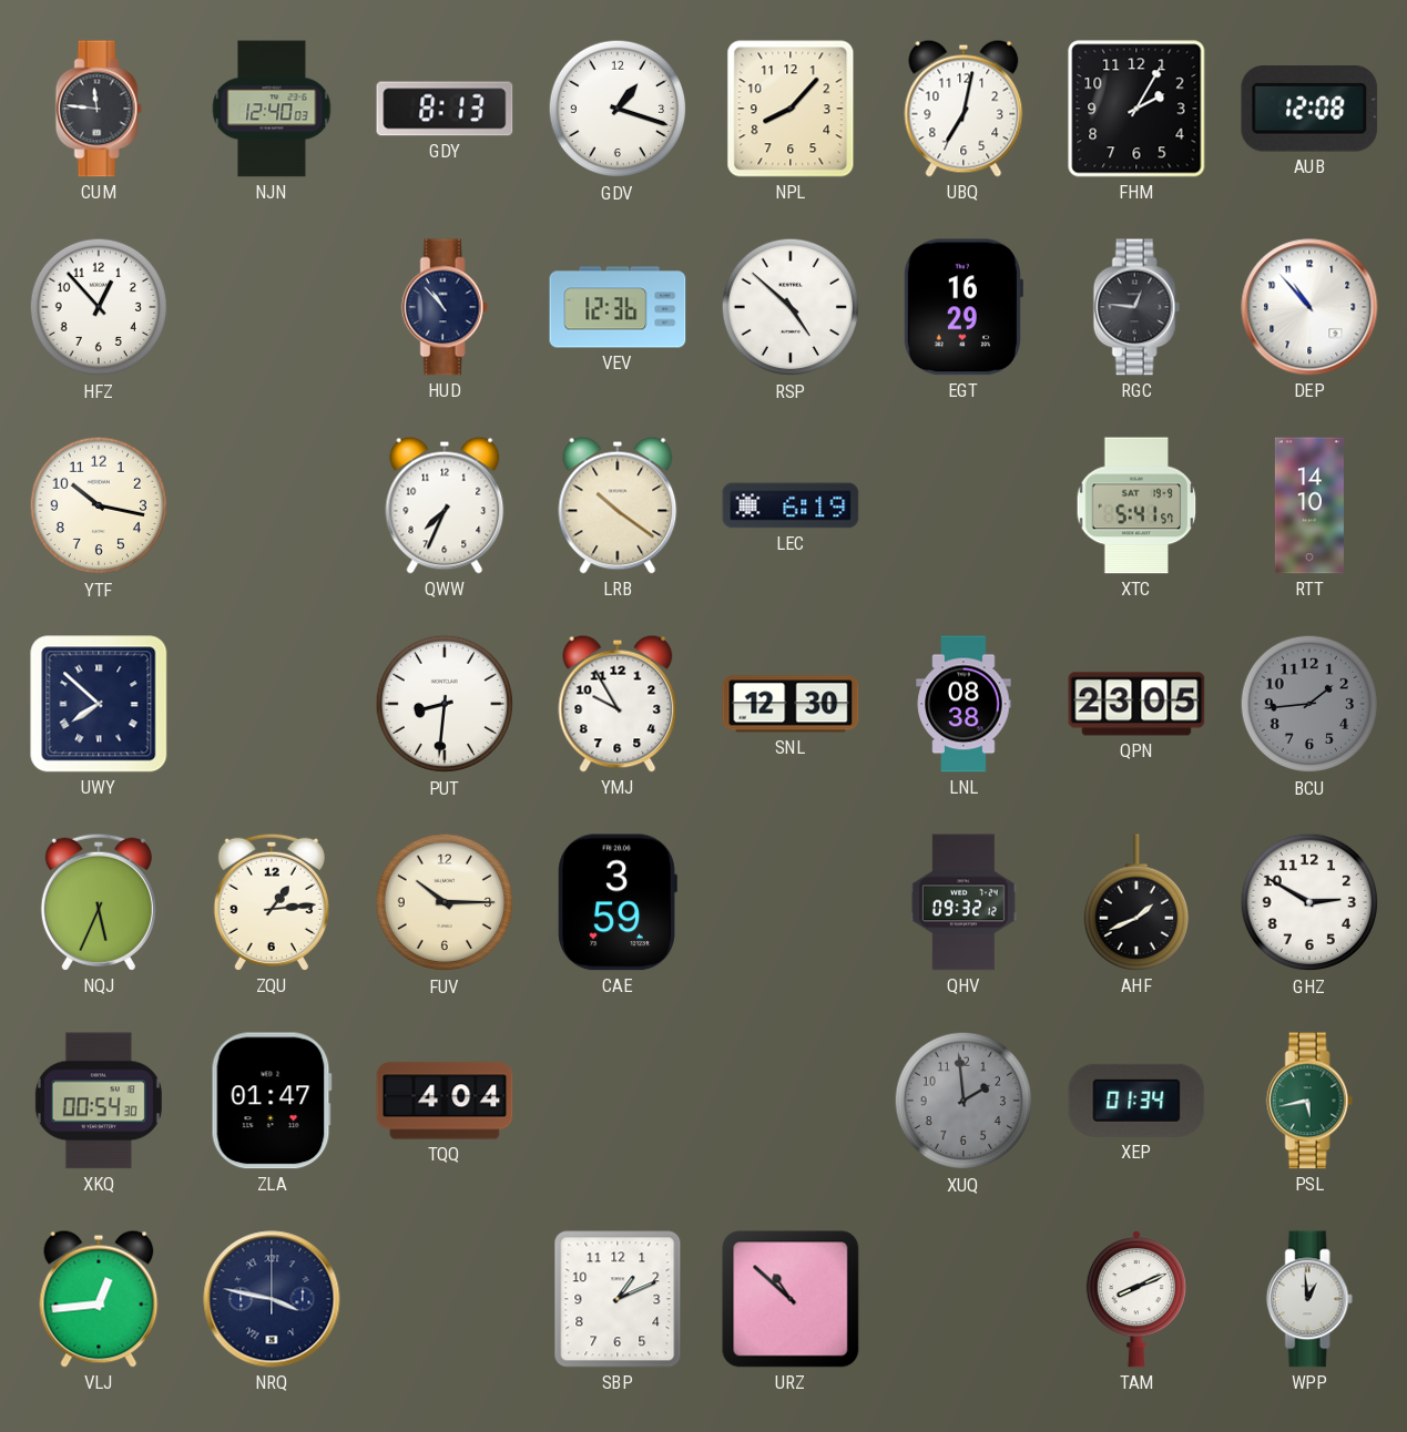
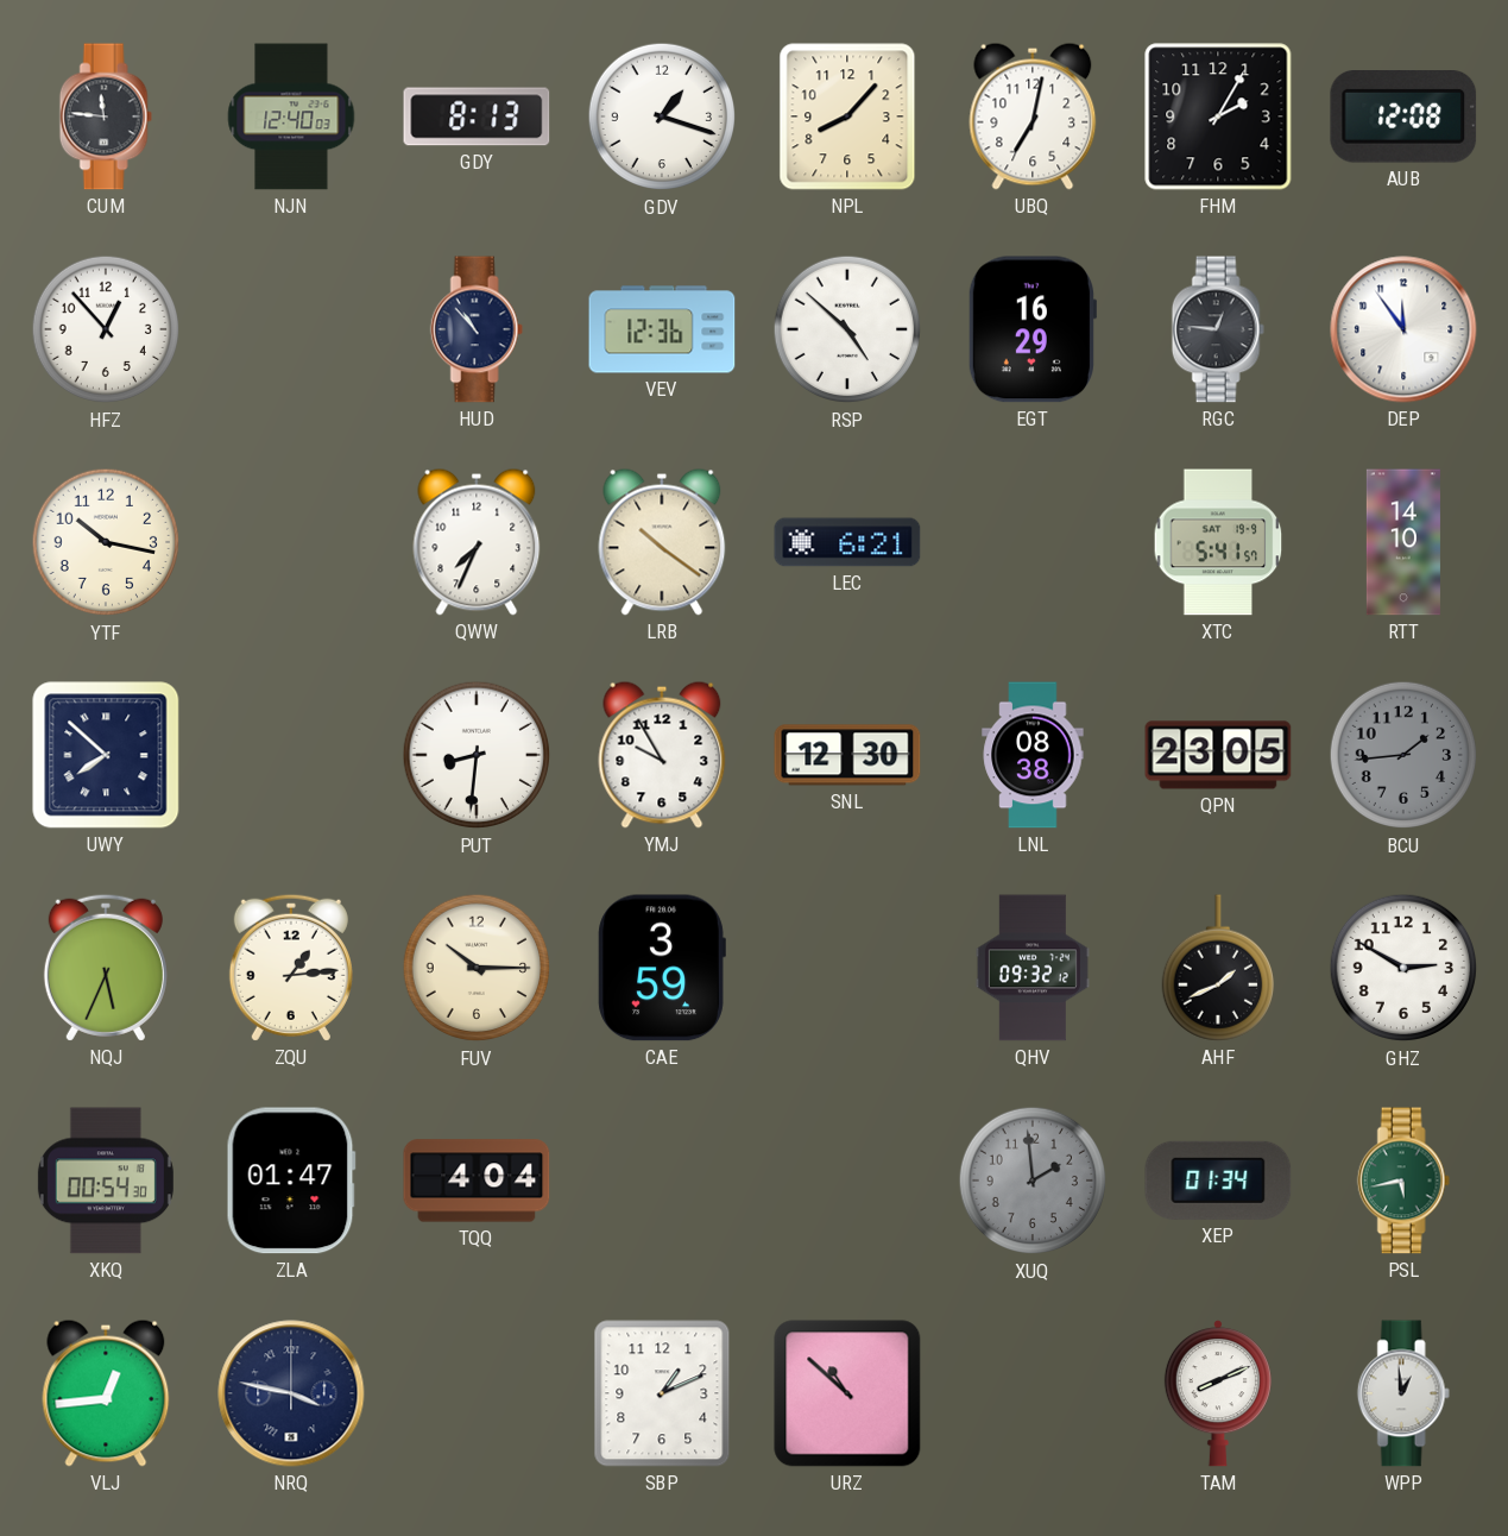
DEP: 10:53 -> 11:54
LEC: 6:19 -> 6:21
